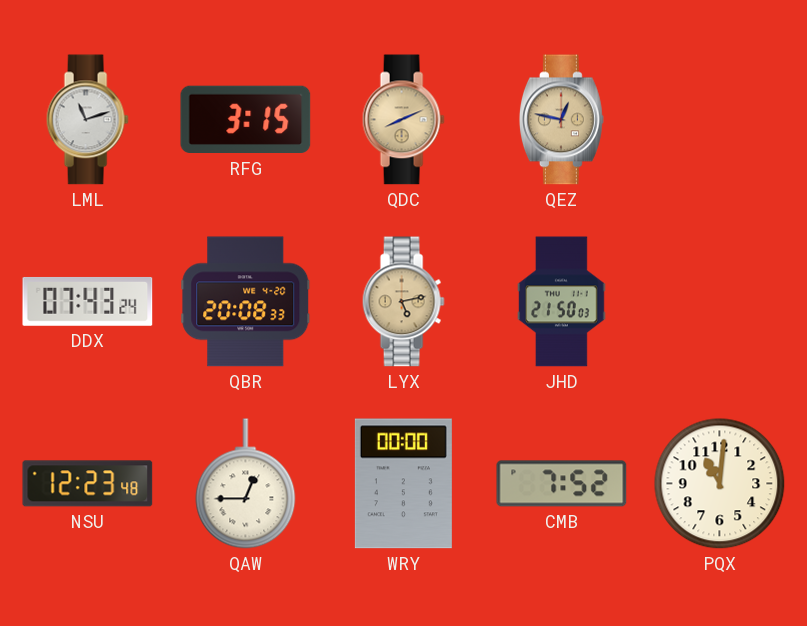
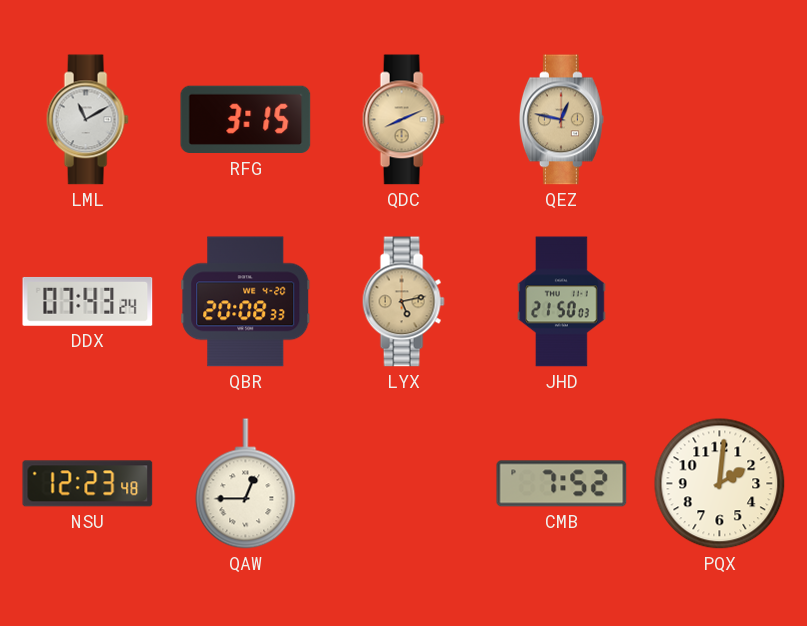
LML: 11:12 -> 11:10
WRY: 00:00 -> none
PQX: 11:01 -> 2:01
